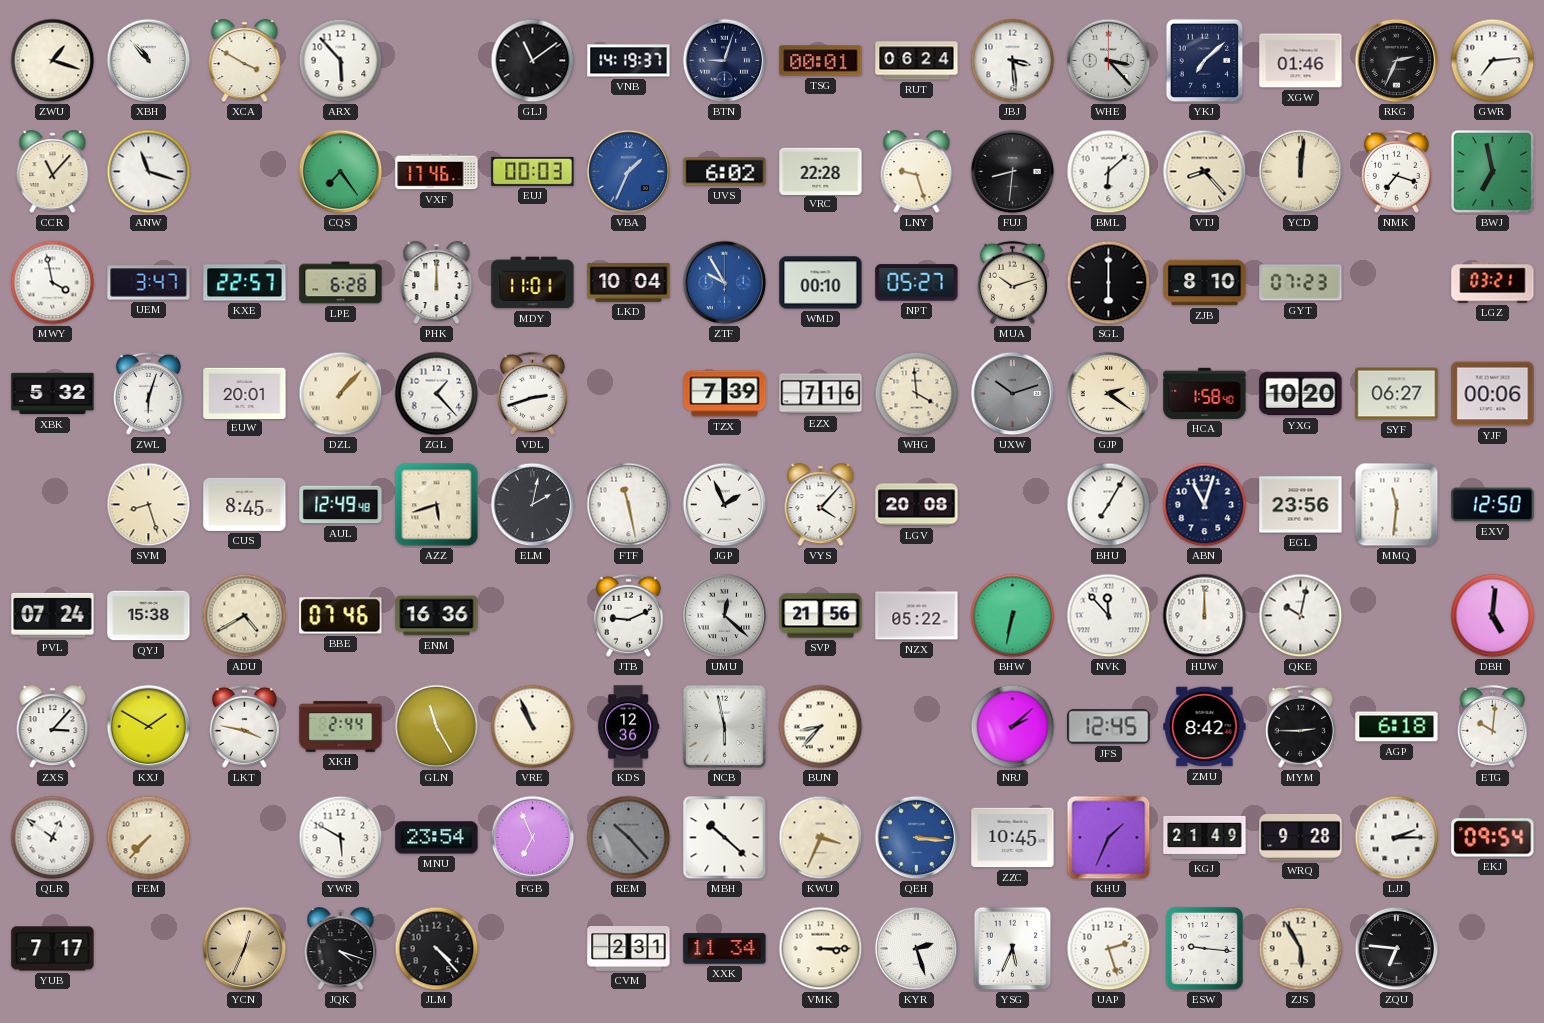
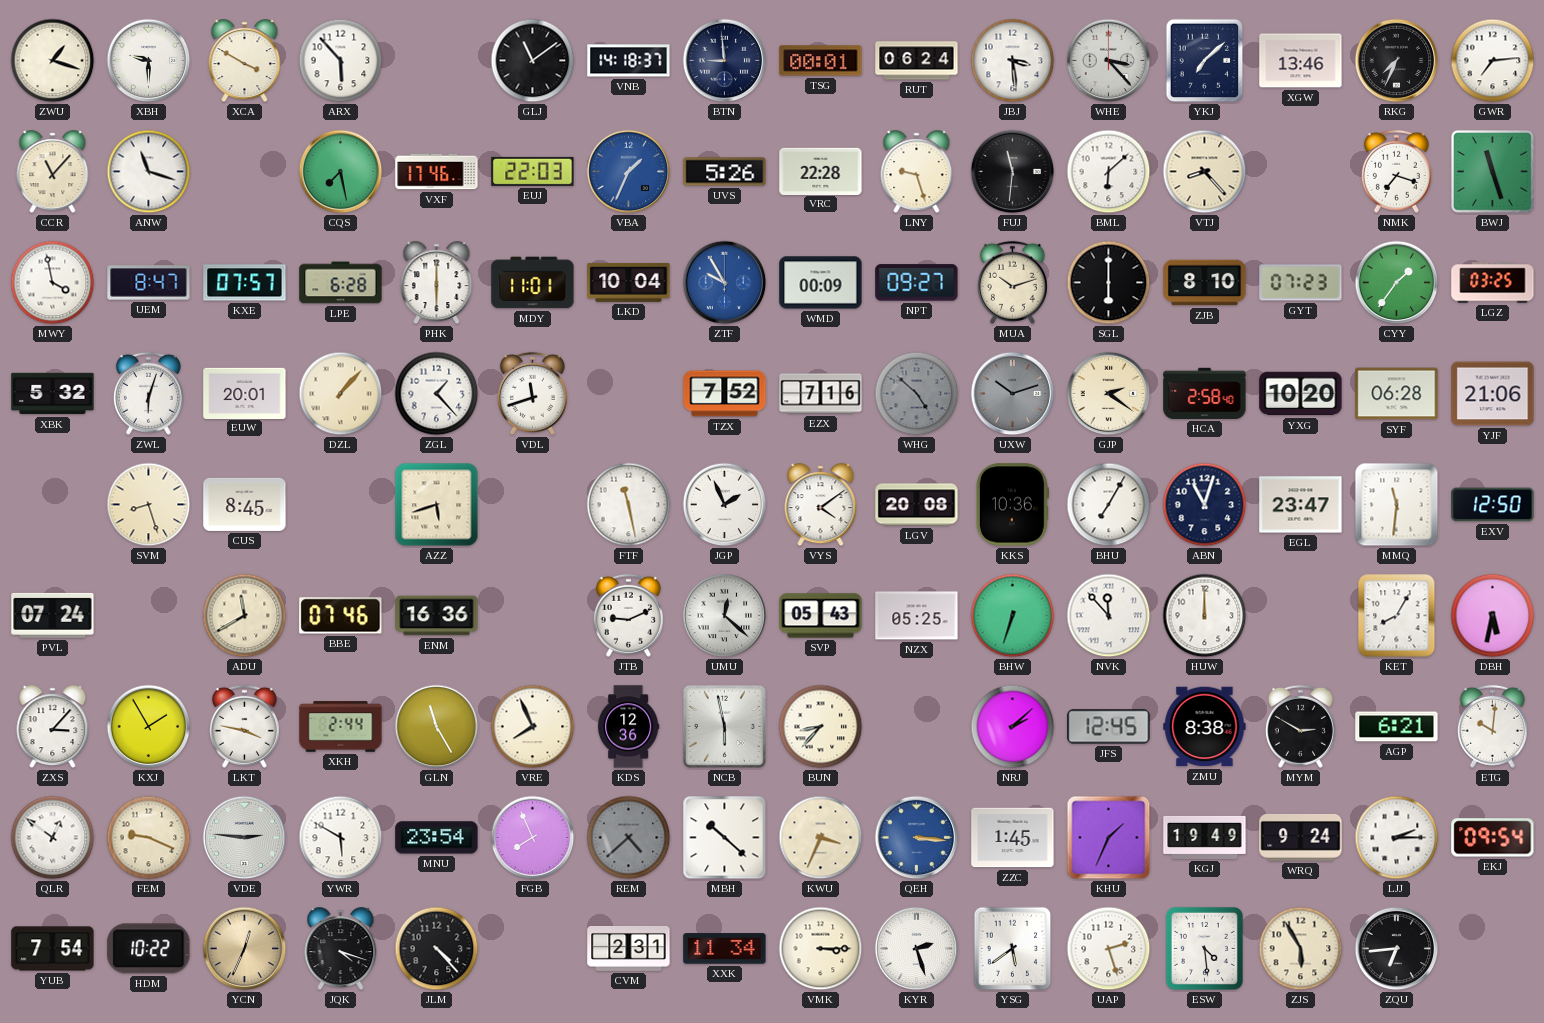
XBH: 10:53 -> 9:30
VNB: 14:19 -> 14:18
BTN: 9:03 -> 8:59
XGW: 01:46 -> 13:46
RKG: 2:34 -> 7:34
CQS: 7:24 -> 7:28
EUJ: 00:03 -> 22:03
UVS: 6:02 -> 5:26
FUJ: 8:31 -> 11:31
YCD: 12:01 -> none
BWJ: 6:58 -> 11:27
UEM: 3:47 -> 8:47
KXE: 22:57 -> 07:57
PHK: 12:00 -> 6:00
WMD: 00:10 -> 00:09
NPT: 05:27 -> 09:27
CYY: none -> 1:36
LGZ: 03:21 -> 03:25
VDL: 2:42 -> 11:42
TZX: 7:39 -> 7:52
WHG: 3:59 -> 4:52
WHG dial: cream -> grey
HCA: 1:58 -> 2:58
SYF: 06:27 -> 06:28
YJF: 00:06 -> 21:06
AUL: 12:49 -> none
ELM: 2:02 -> none
VYS: 4:07 -> 4:09
KKS: none -> 10:36
EGL: 23:56 -> 23:47
QYJ: 15:38 -> none
ADU: 4:40 -> 11:40
SVP: 21:56 -> 05:43
NZX: 05:22 -> 05:25
BHW: 6:32 -> 6:33
QKE: 10:02 -> none
KET: none -> 8:05
DBH: 5:01 -> 5:32
KXJ: 1:50 -> 1:55
VRE: 10:56 -> 7:56
ZMU: 8:42 -> 8:38
MYM: 2:45 -> 2:50
AGP: 6:18 -> 6:21
FEM: 7:37 -> 9:19
VDE: none -> 2:46
FGB: 6:56 -> 7:56
REM: 10:23 -> 4:38
ZZC: 10:45 -> 1:45
KGJ: 21:49 -> 19:49
WRQ: 9:28 -> 9:24
YUB: 7:17 -> 7:54
HDM: none -> 10:22
YSG: 5:34 -> 5:39
ESW: 9:16 -> 4:29
ZQU: 6:46 -> 6:44
